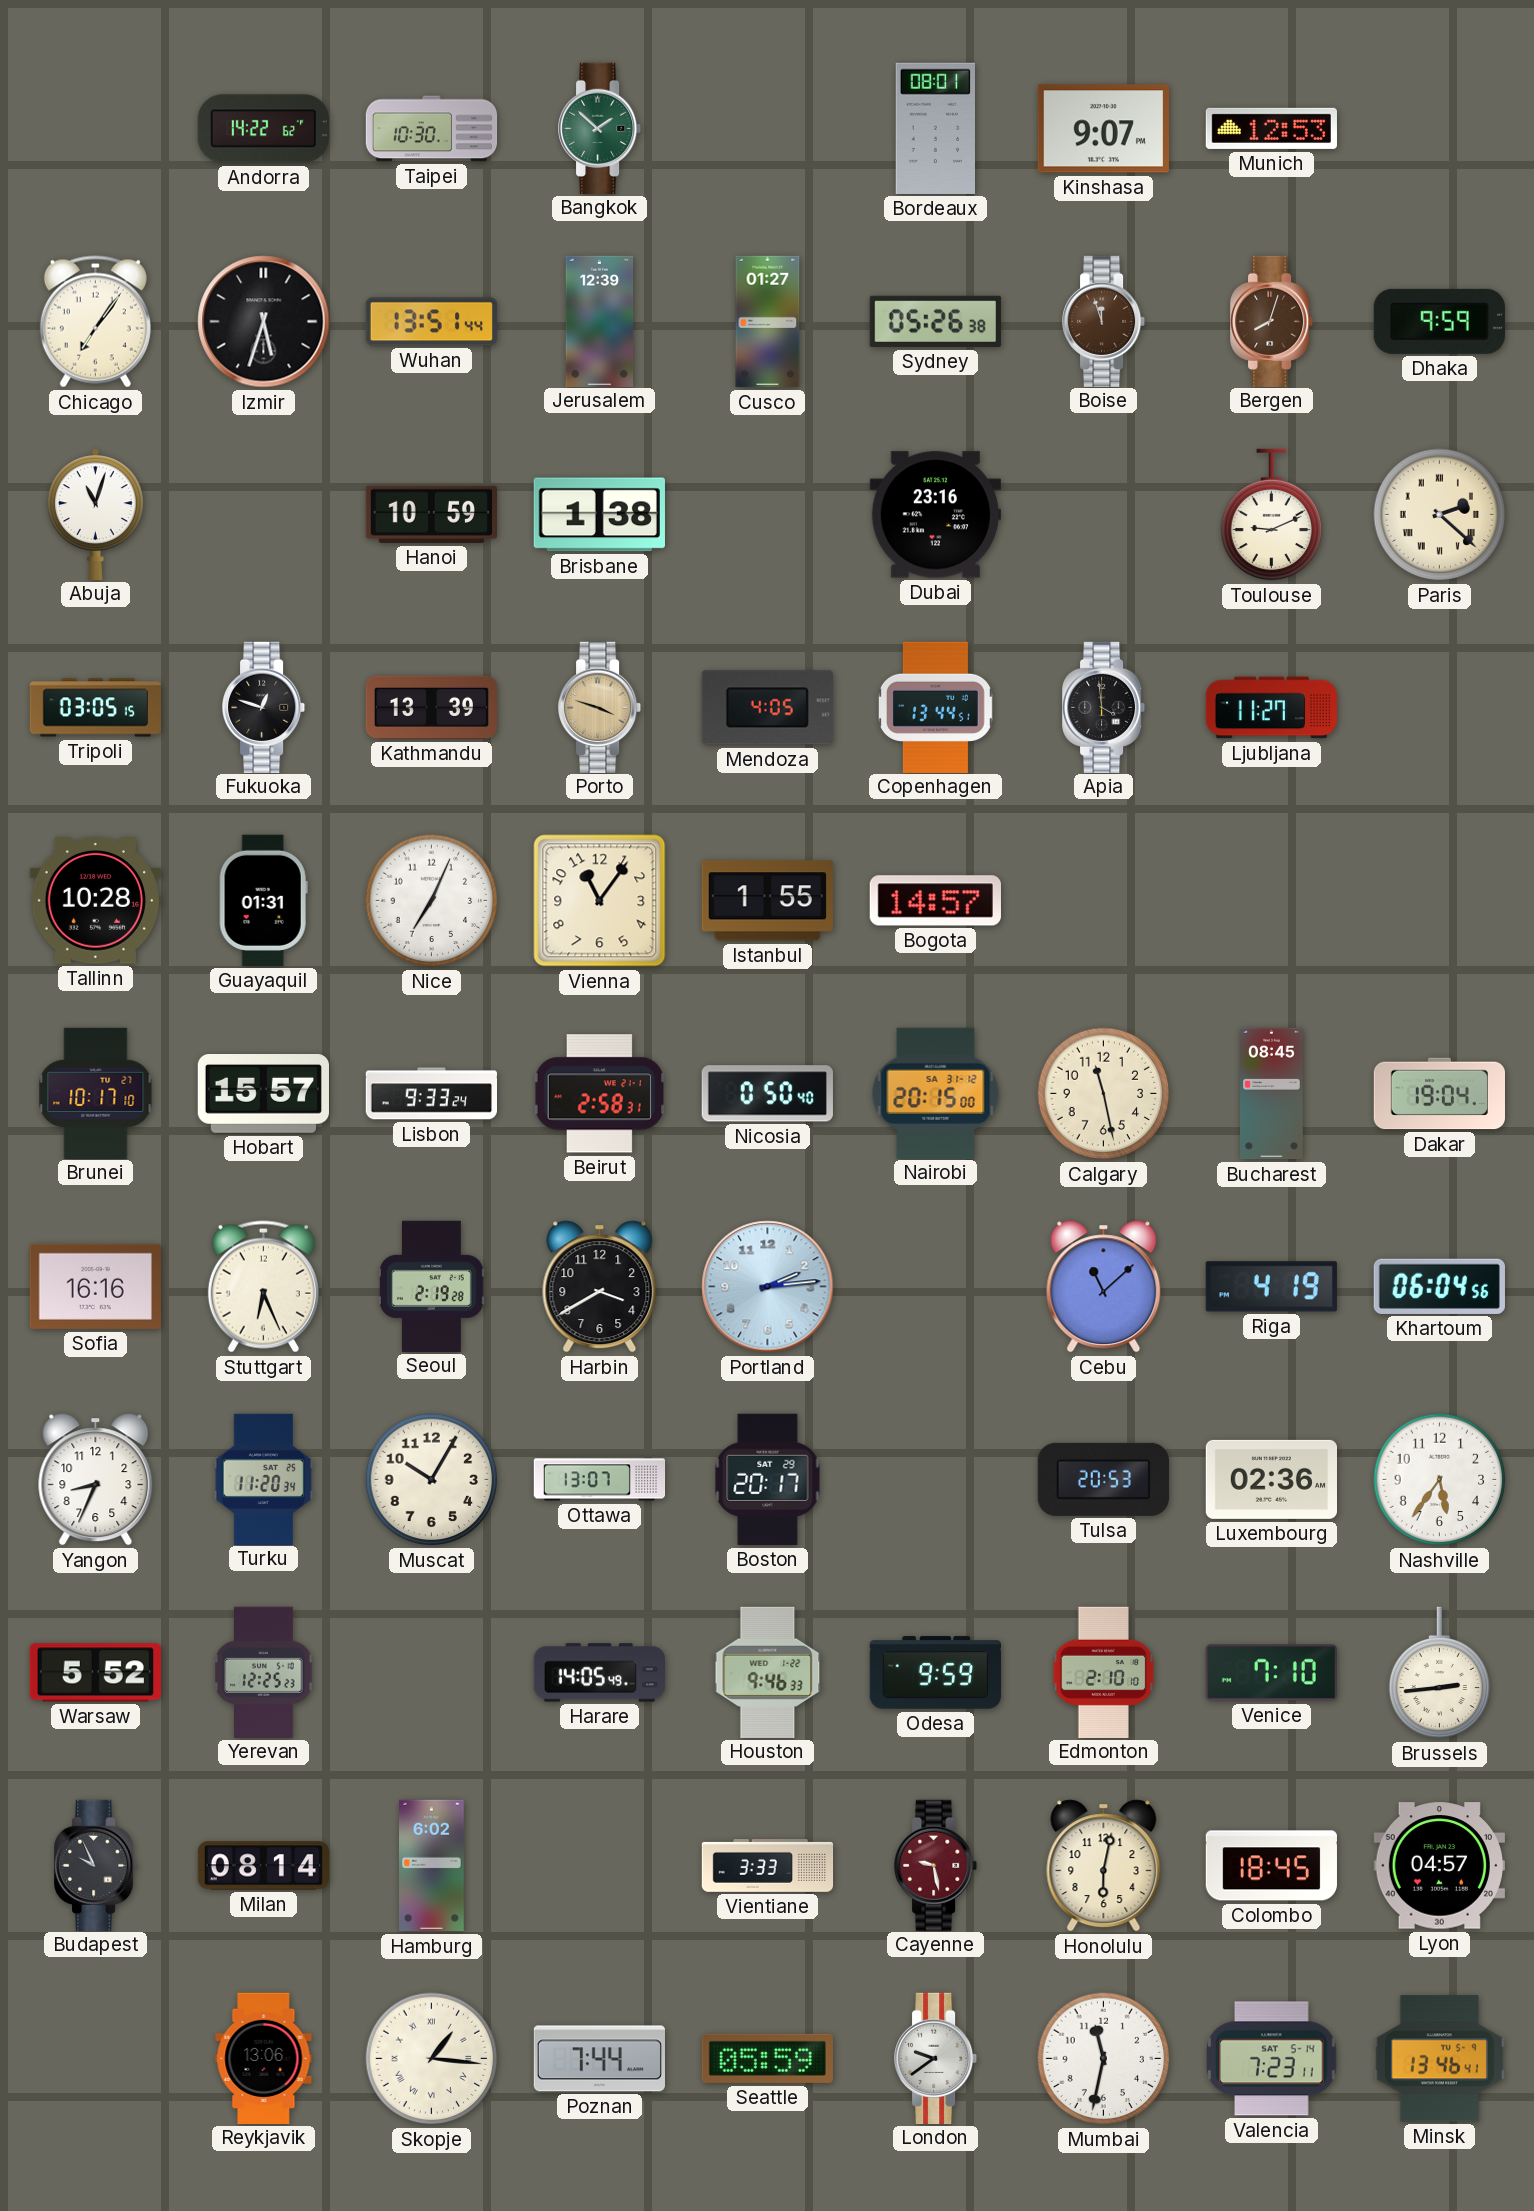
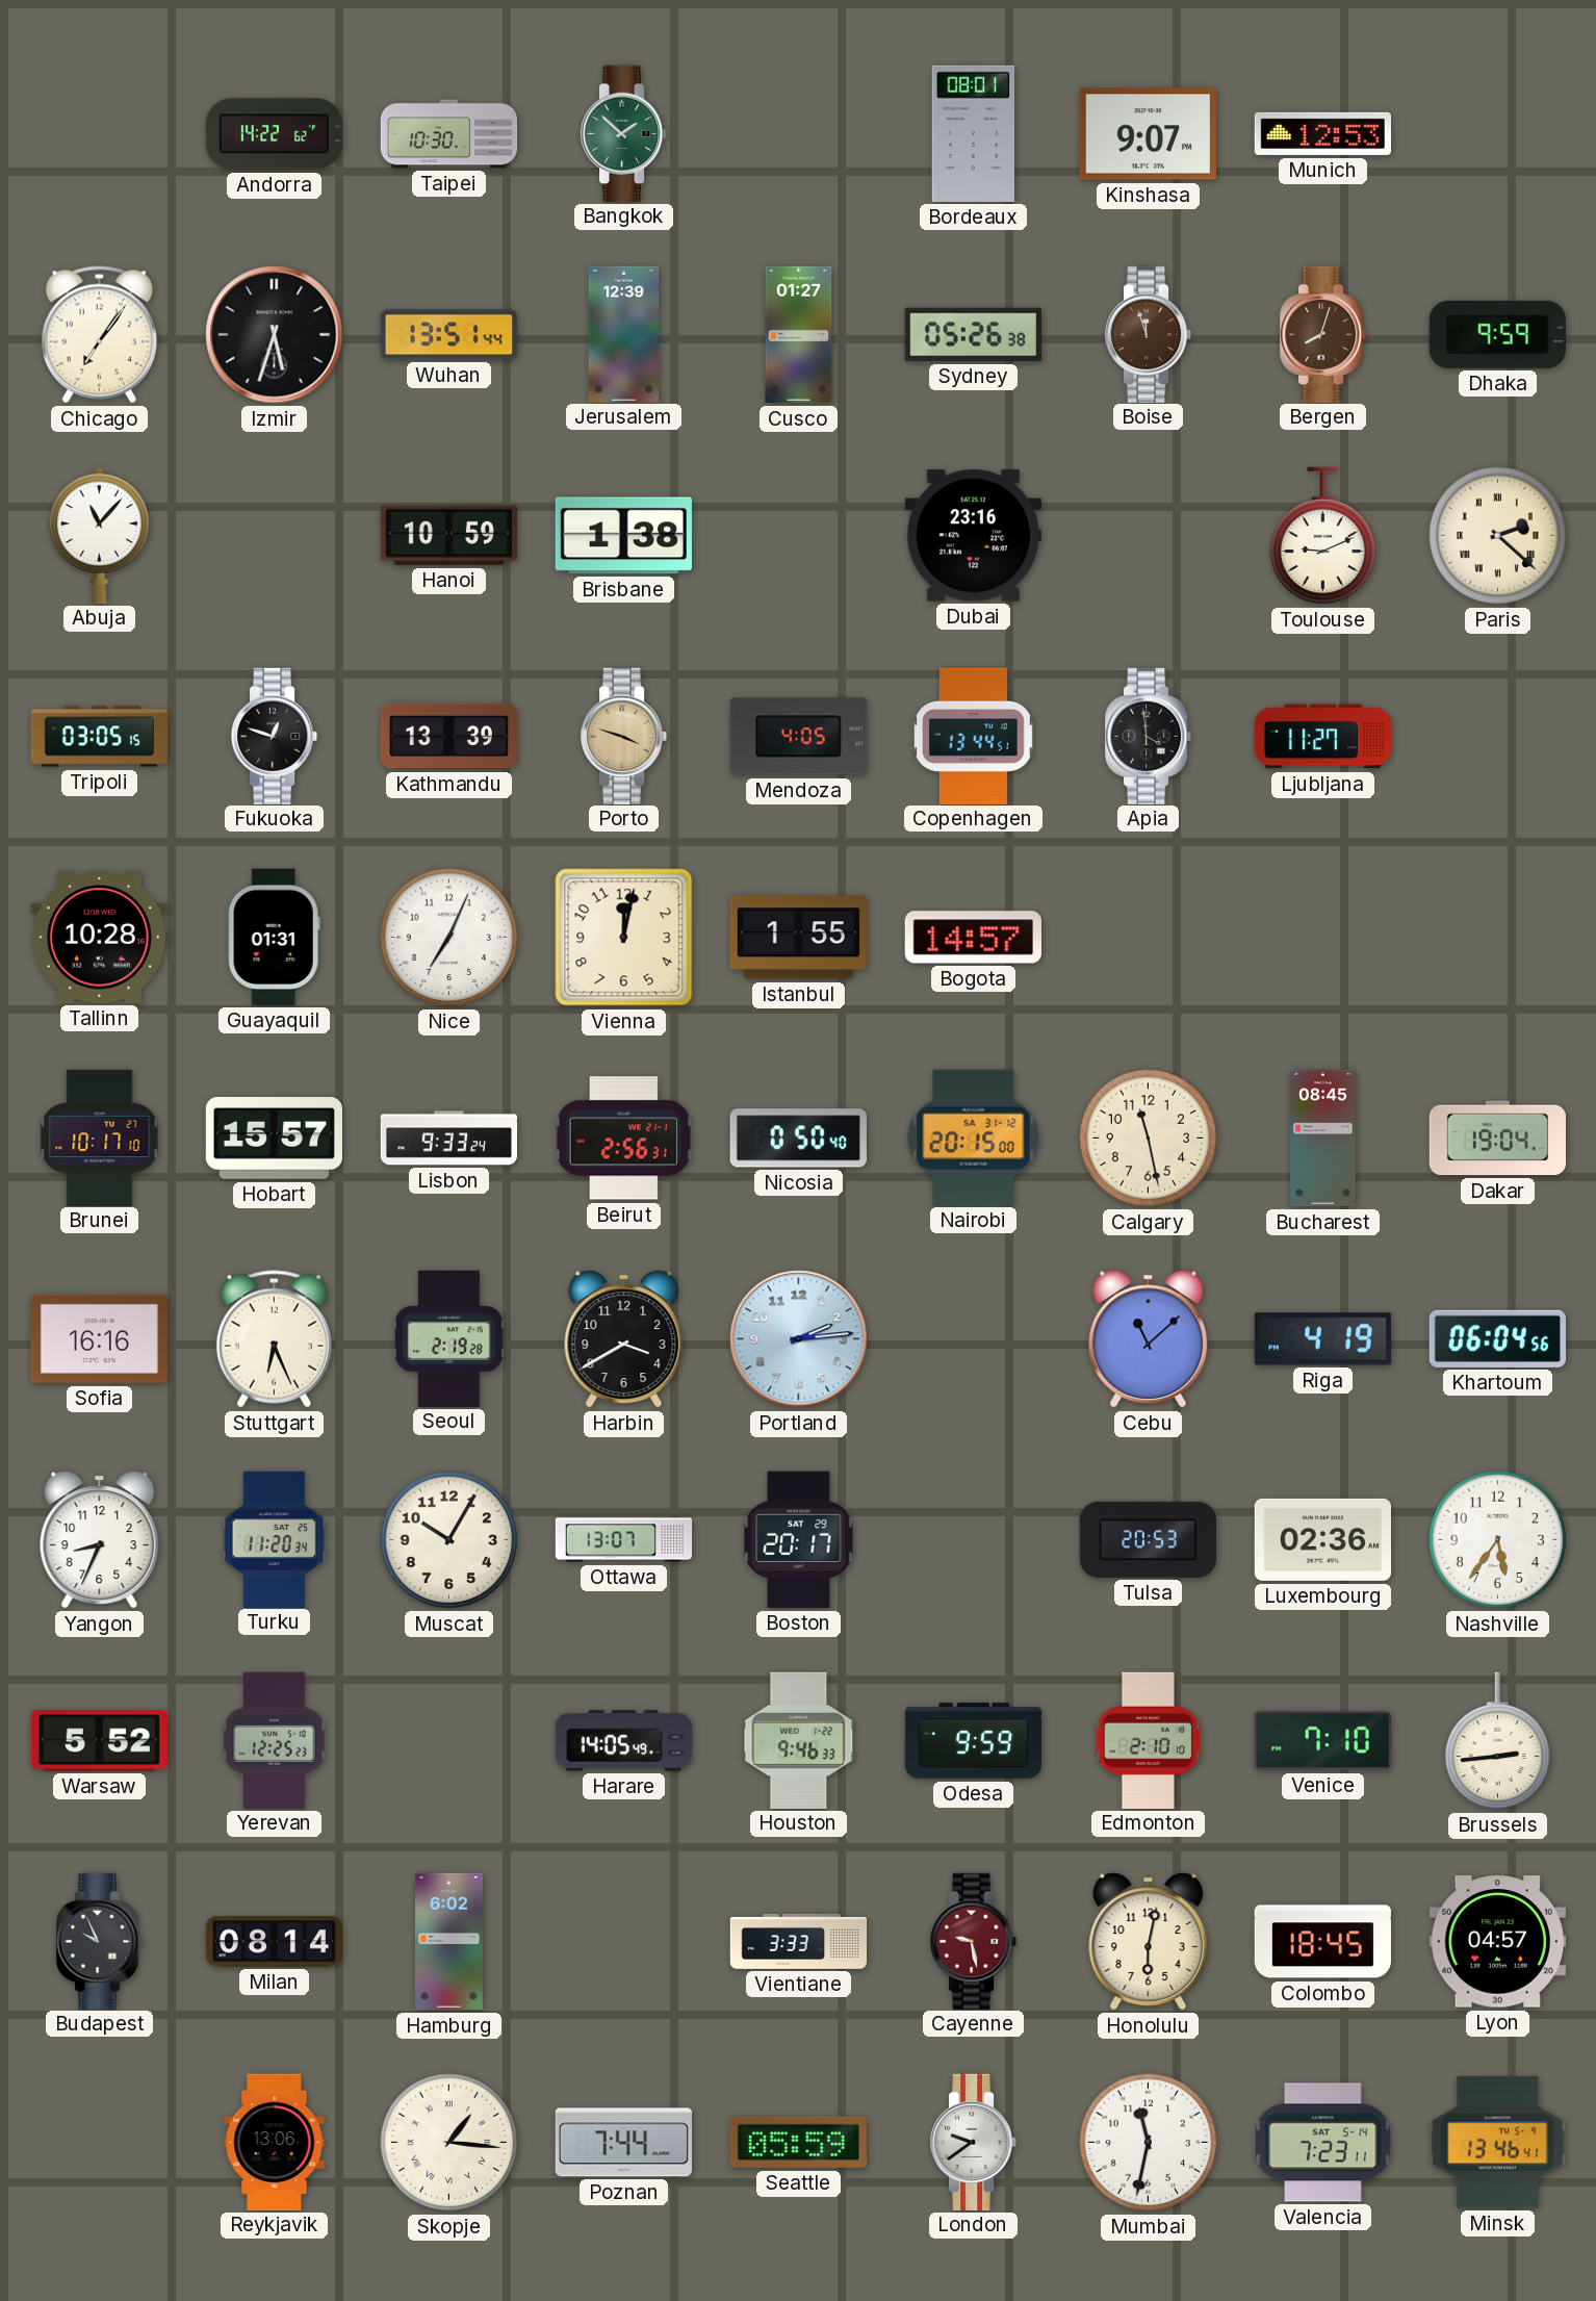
Abuja: 11:03 -> 11:07
Vienna: 11:06 -> 12:02
Beirut: 2:58 -> 2:56
